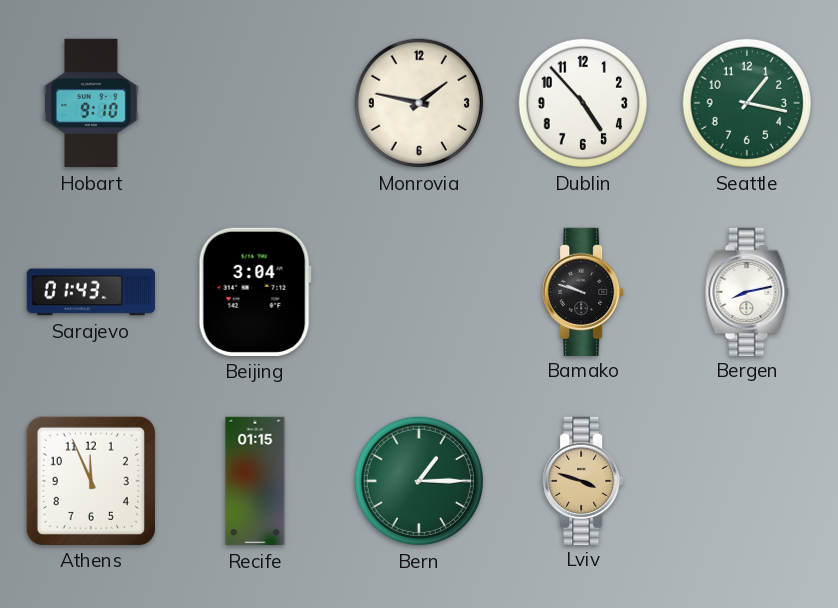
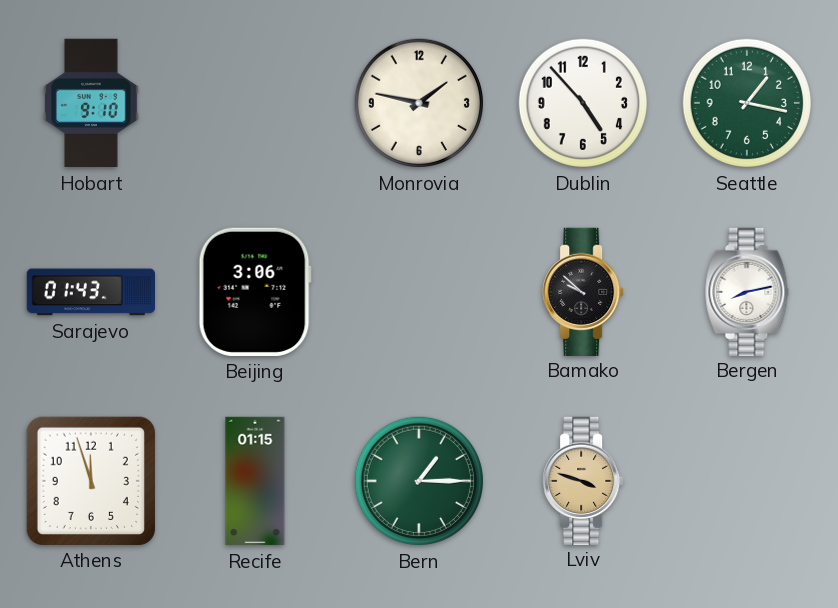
Beijing: 3:04 -> 3:06
Bamako: 9:48 -> 9:52
Athens: 11:56 -> 11:57
